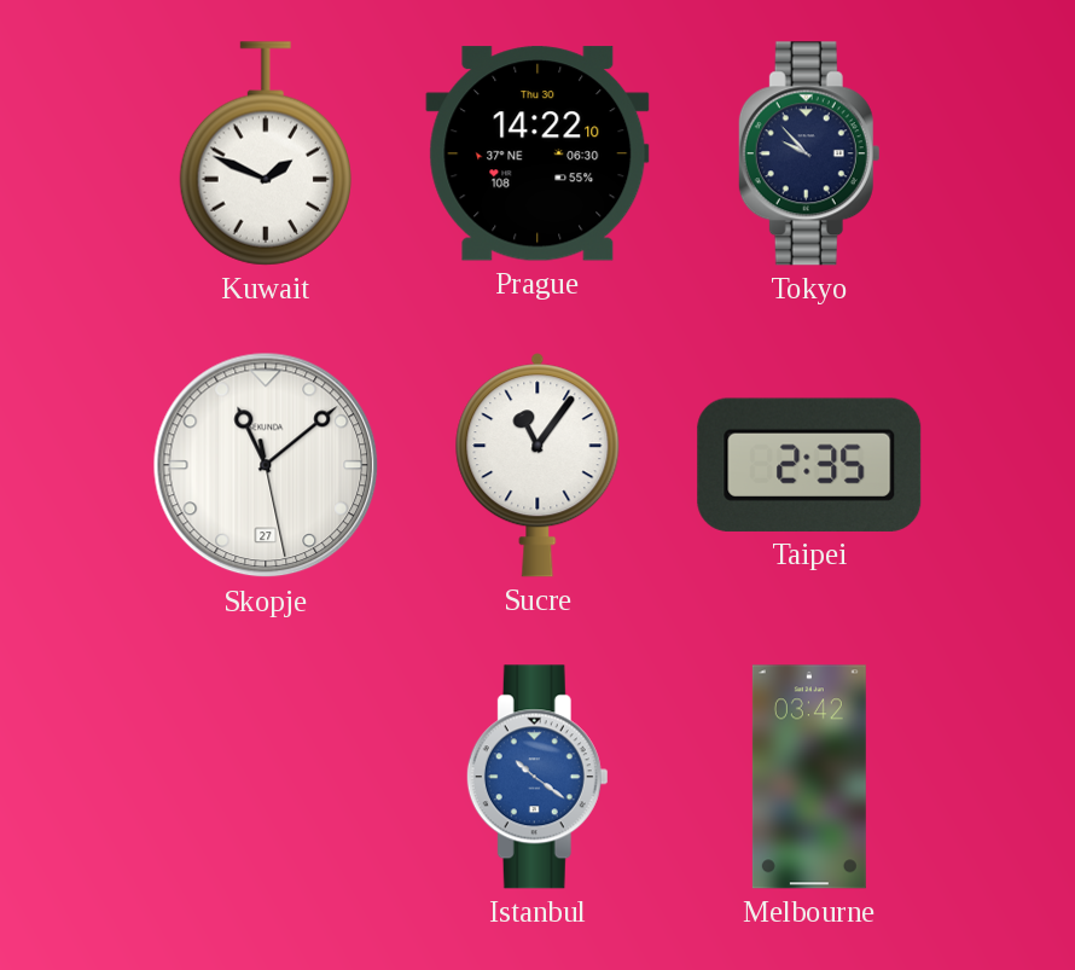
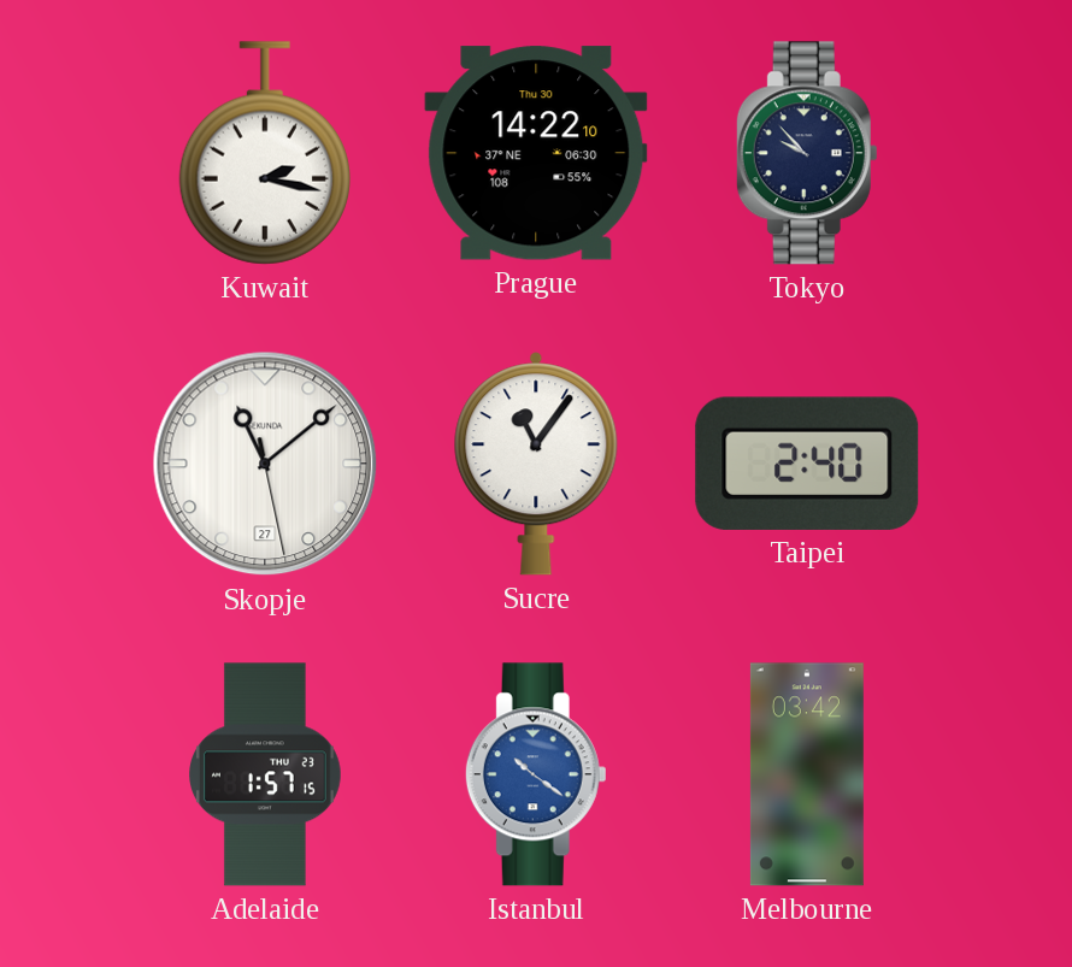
Kuwait: 1:49 -> 2:17
Taipei: 2:35 -> 2:40
Adelaide: none -> 1:57
